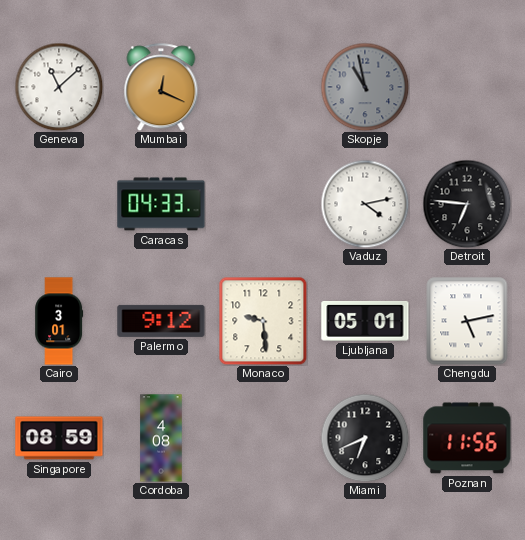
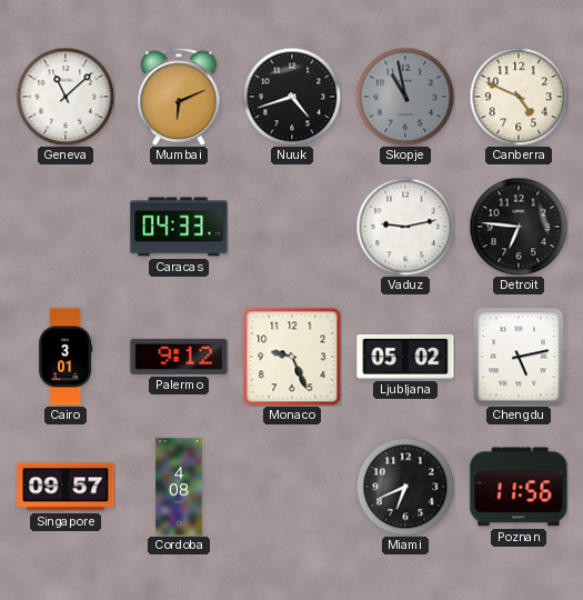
Mumbai: 12:19 -> 6:11
Nuuk: none -> 4:42
Canberra: none -> 4:49
Vaduz: 4:13 -> 9:13
Monaco: 9:29 -> 9:26
Ljubljana: 05:01 -> 05:02
Singapore: 08:59 -> 09:57
